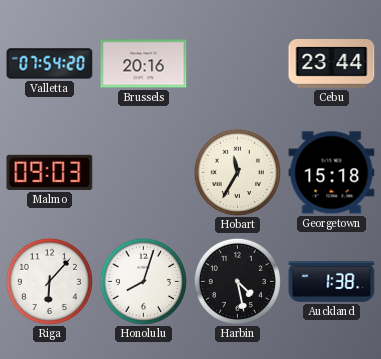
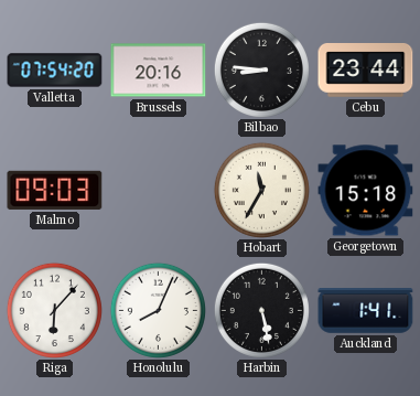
Bilbao: none -> 8:46
Honolulu: 8:03 -> 8:04
Harbin: 4:28 -> 5:28
Auckland: 1:38 -> 1:41
